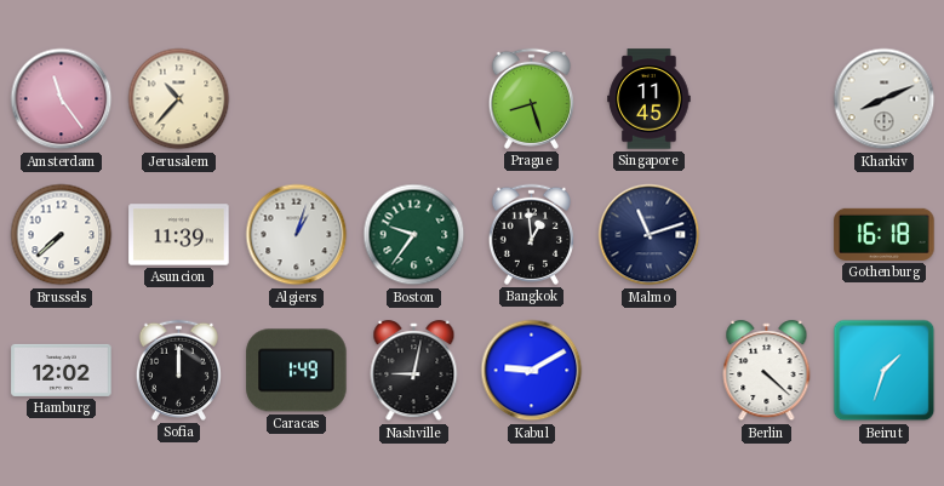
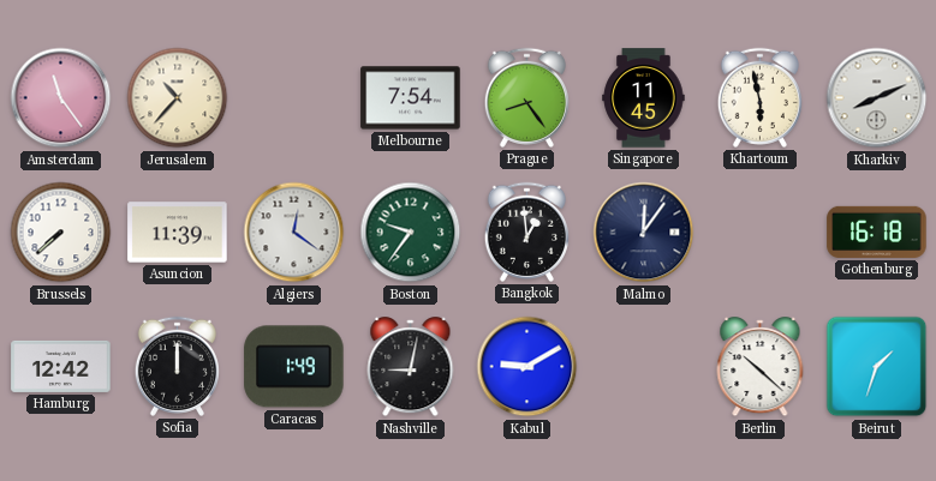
Melbourne: none -> 7:54
Prague: 8:27 -> 8:24
Khartoum: none -> 5:58
Algiers: 1:03 -> 12:21
Malmo: 11:12 -> 12:06
Hamburg: 12:02 -> 12:42
Berlin: 4:22 -> 10:22
